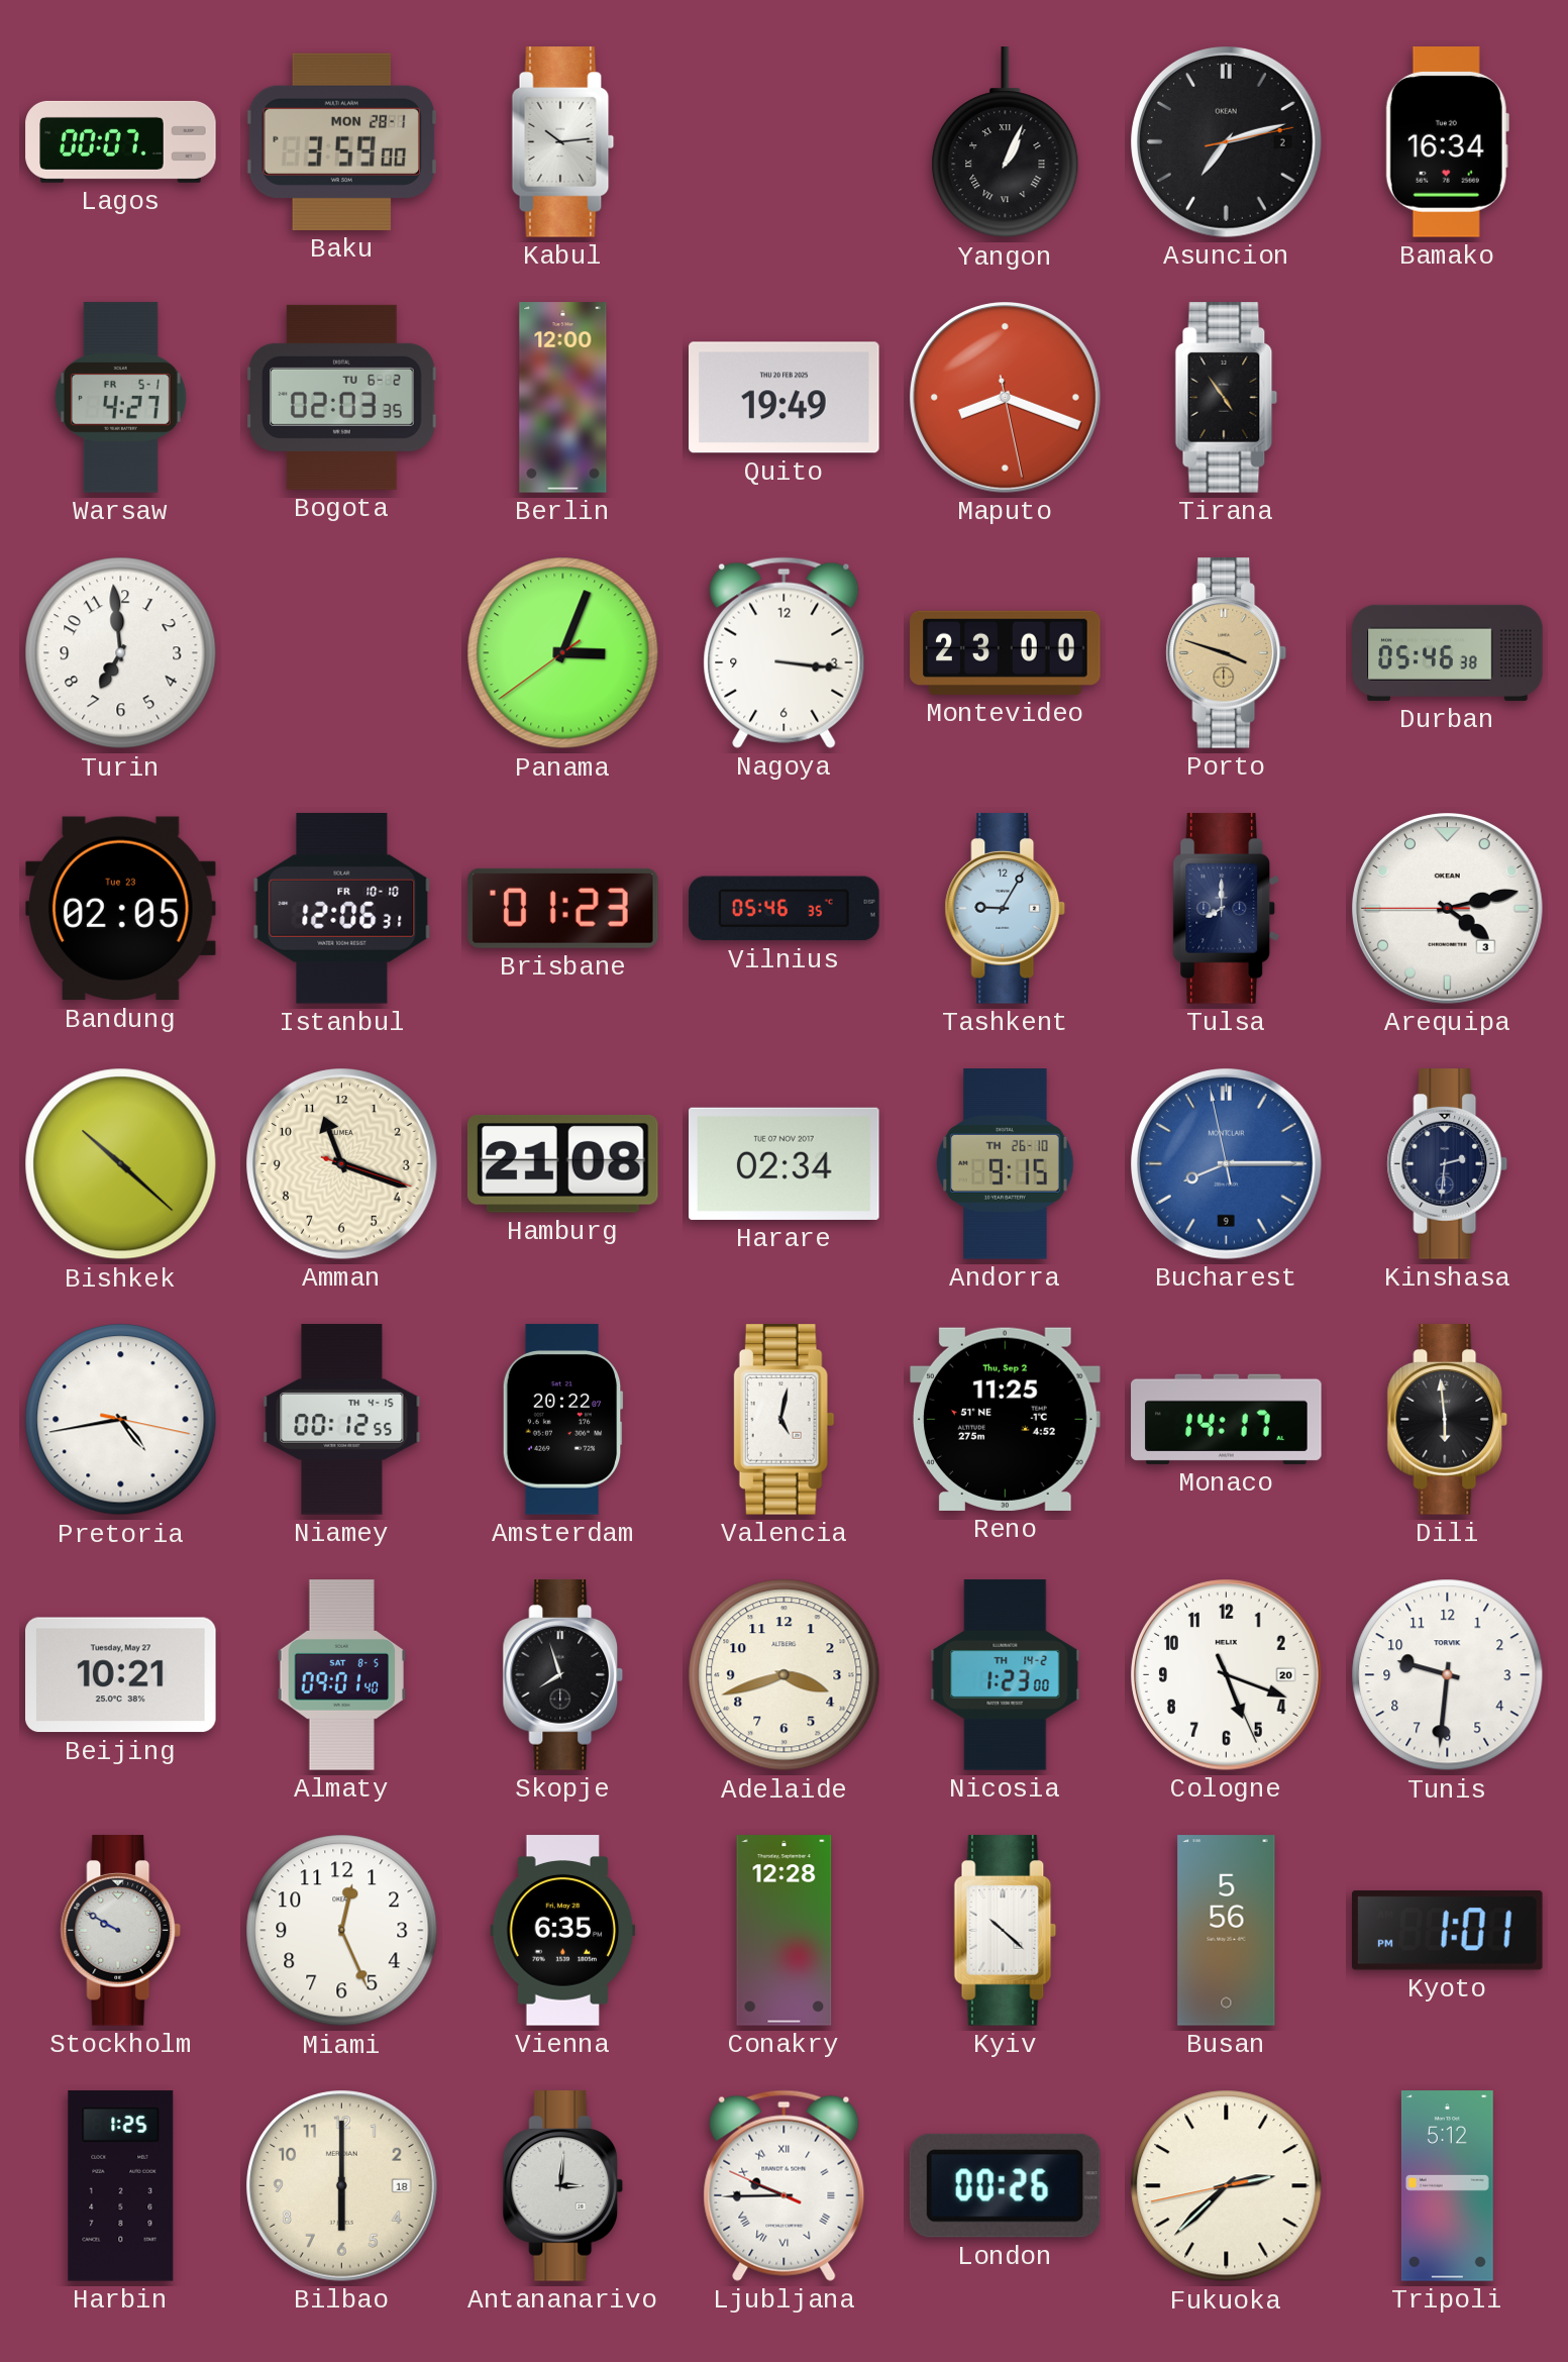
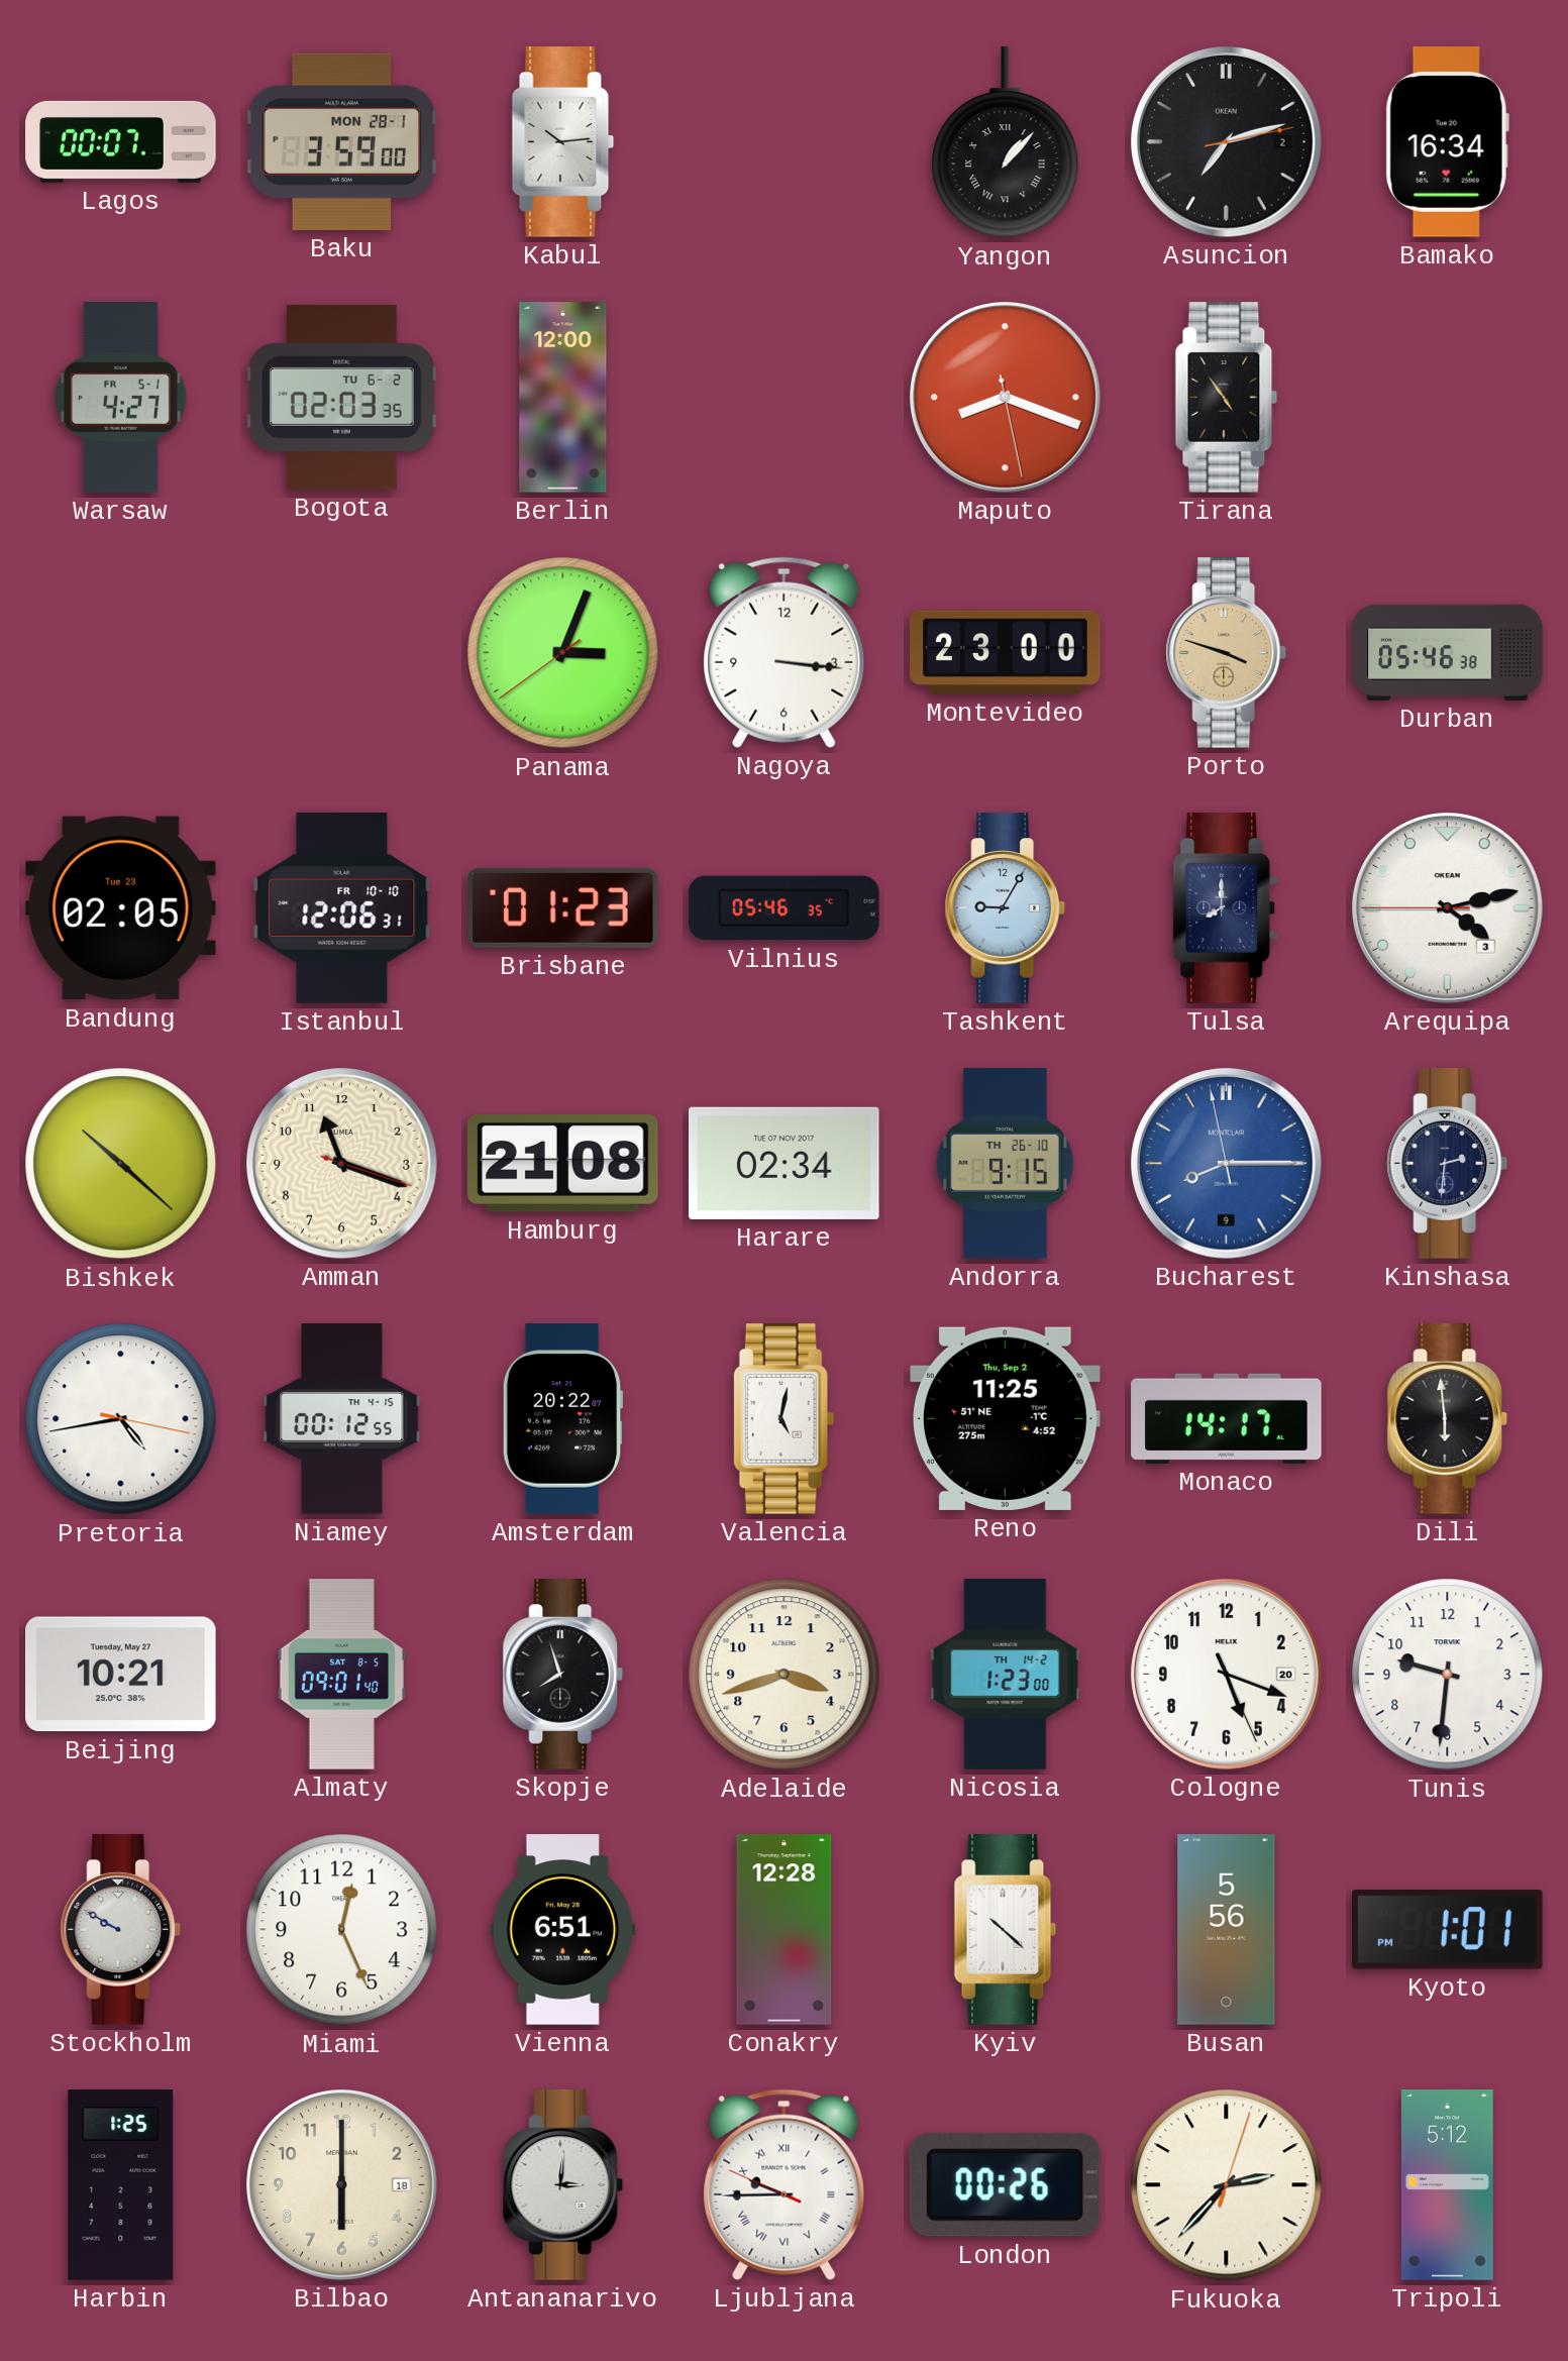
Yangon: 1:04 -> 1:07
Quito: 19:49 -> none
Turin: 6:59 -> none
Vienna: 6:35 -> 6:51
Fukuoka: 2:37:43 -> 2:37:03
